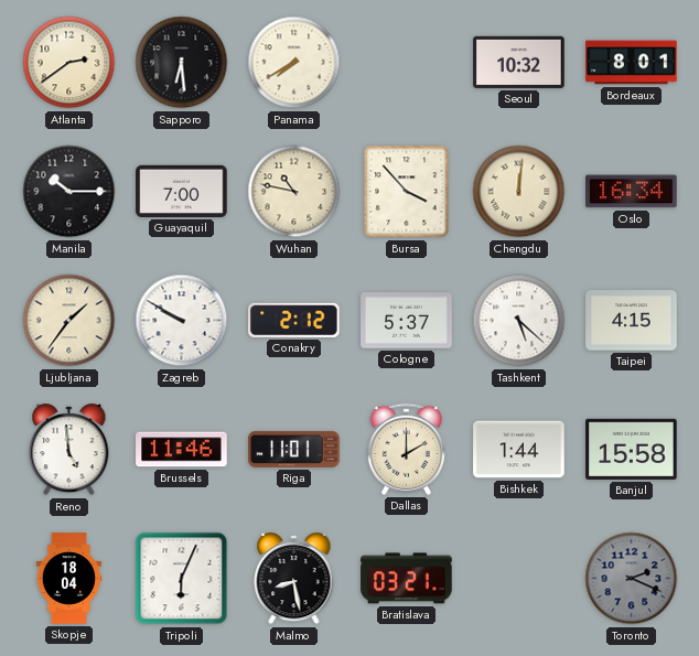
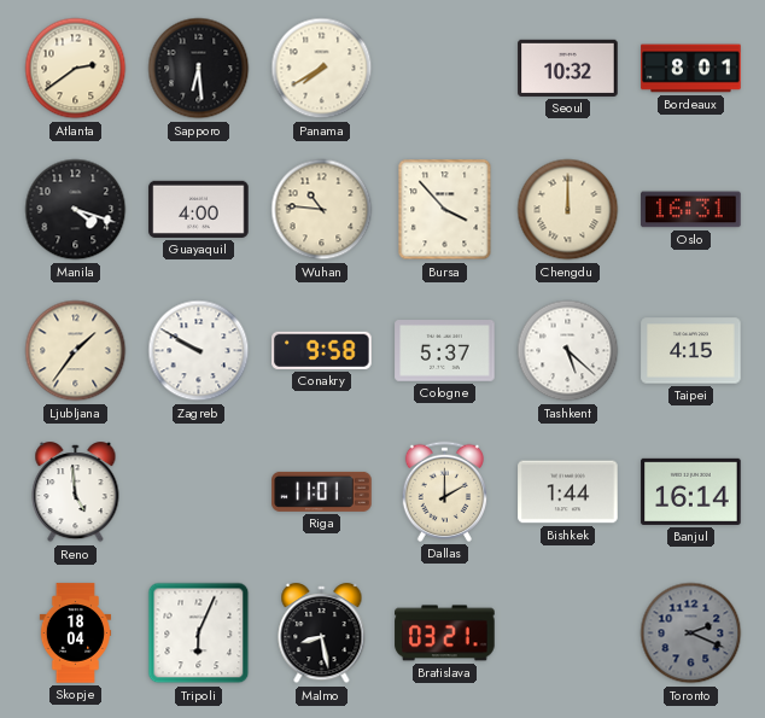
Manila: 10:15 -> 4:18
Guayaquil: 7:00 -> 4:00
Wuhan: 10:47 -> 10:46
Chengdu: 12:01 -> 12:00
Oslo: 16:34 -> 16:31
Conakry: 2:12 -> 9:58
Brussels: 11:46 -> none
Banjul: 15:58 -> 16:14
